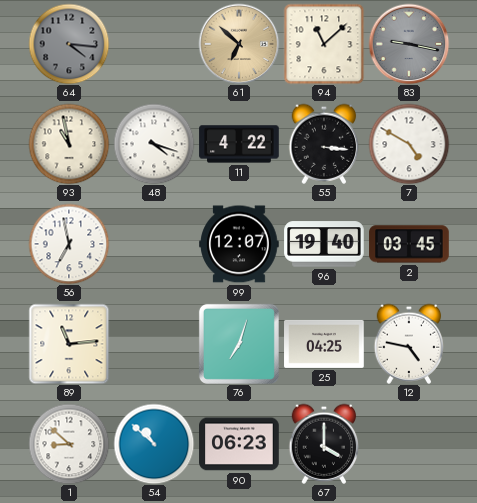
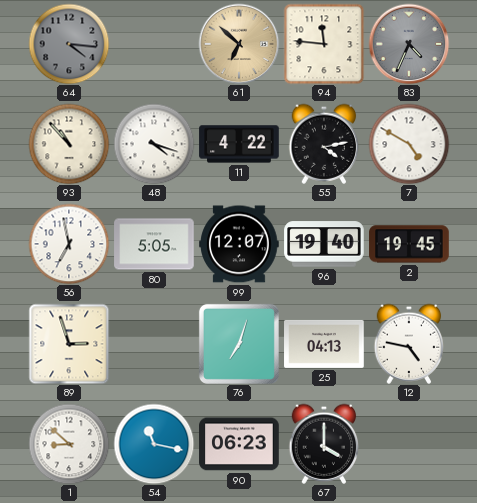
94: 11:08 -> 11:46
83: 9:17 -> 4:34
93: 10:58 -> 10:53
55: 3:16 -> 4:13
80: none -> 5:05
2: 03:45 -> 19:45
89: 11:14 -> 2:57
25: 04:25 -> 04:13
54: 10:52 -> 11:17
